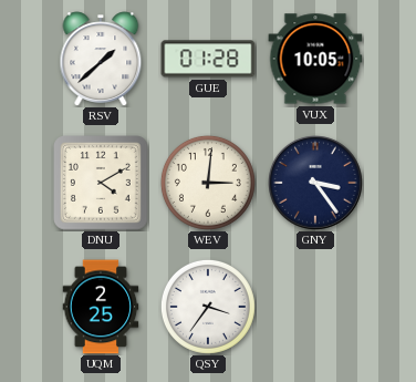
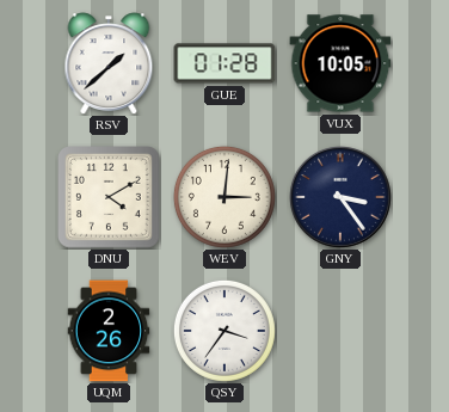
UQM: 2:25 -> 2:26
